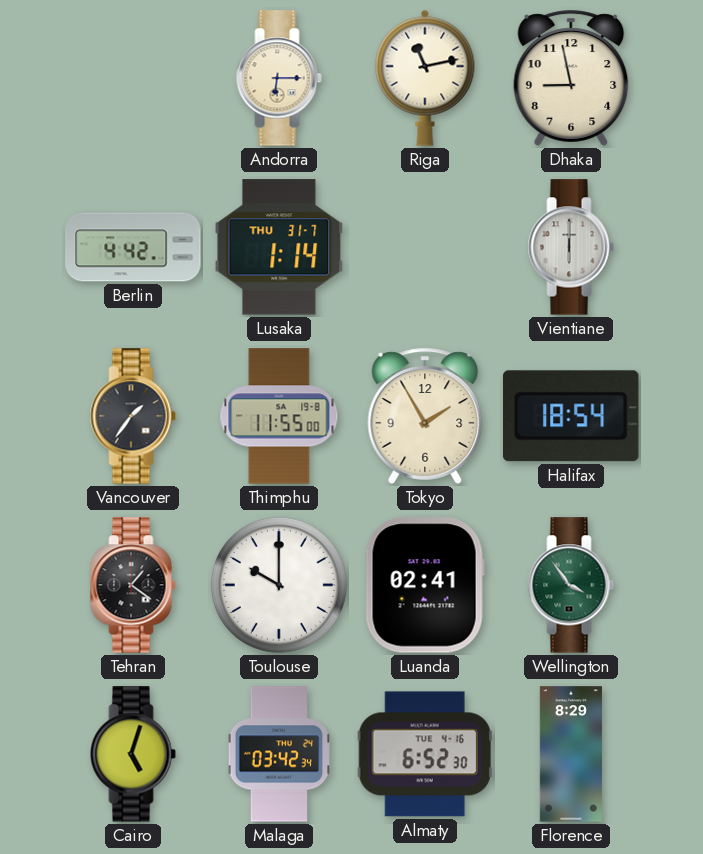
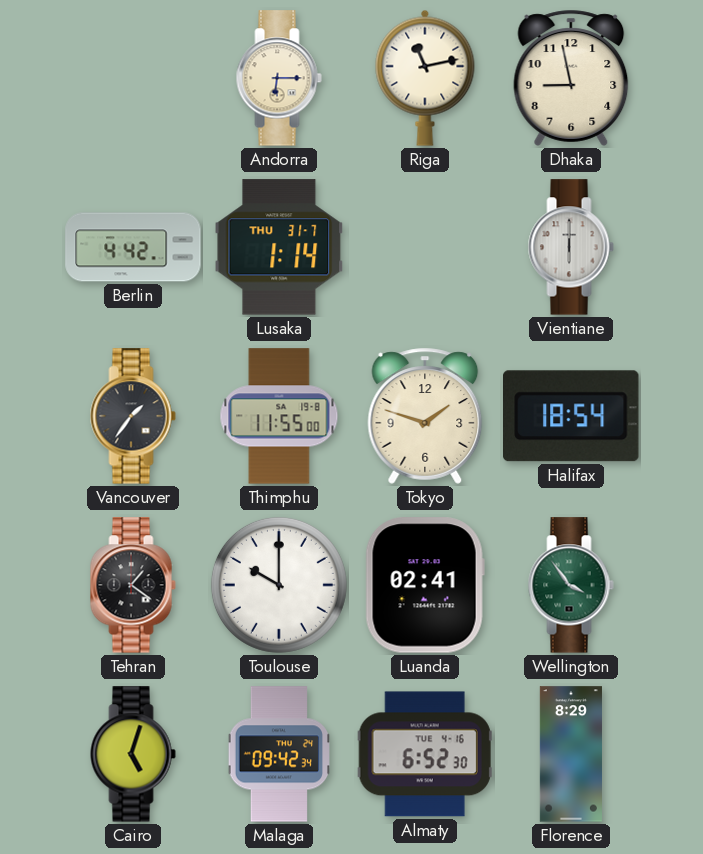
Tokyo: 1:55 -> 1:48
Malaga: 03:42 -> 09:42
